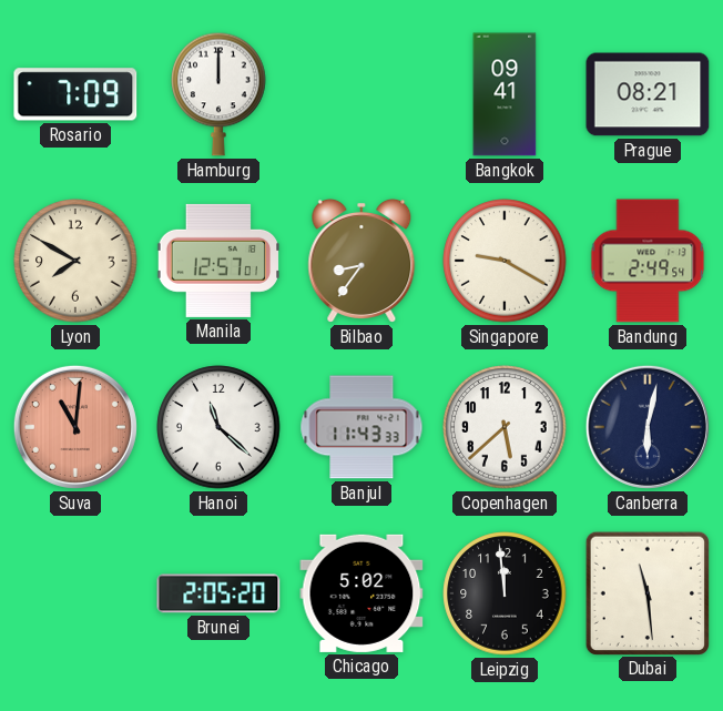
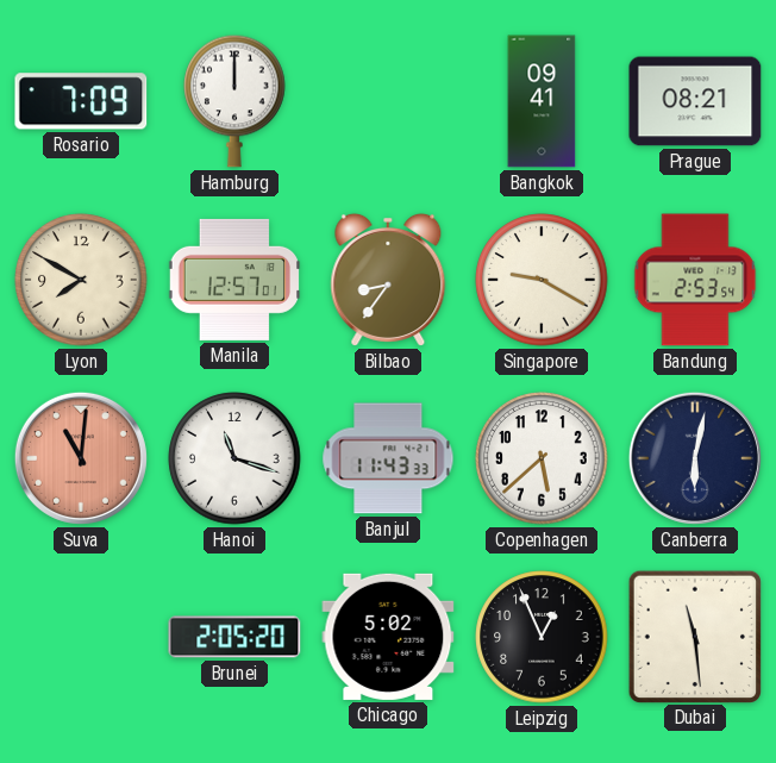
Bandung: 2:49 -> 2:53
Hanoi: 11:22 -> 11:18
Leipzig: 11:59 -> 12:56
